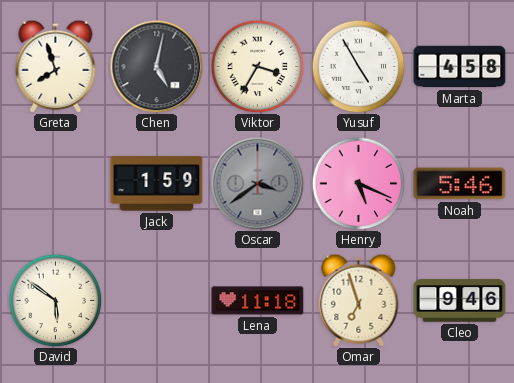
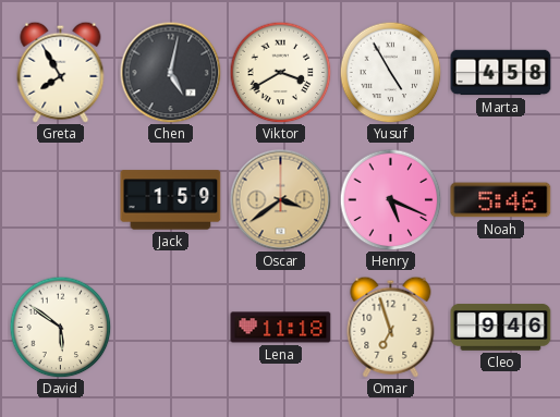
Greta: 7:57 -> 7:55
Viktor: 3:35 -> 3:40
Oscar dial: grey -> champagne
